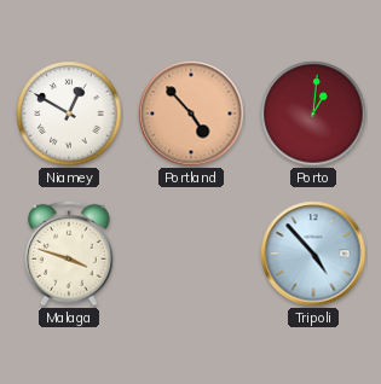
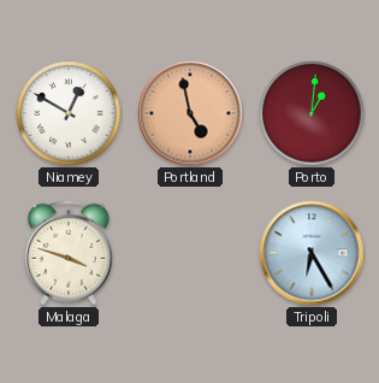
Portland: 4:53 -> 4:58
Tripoli: 4:53 -> 6:25
